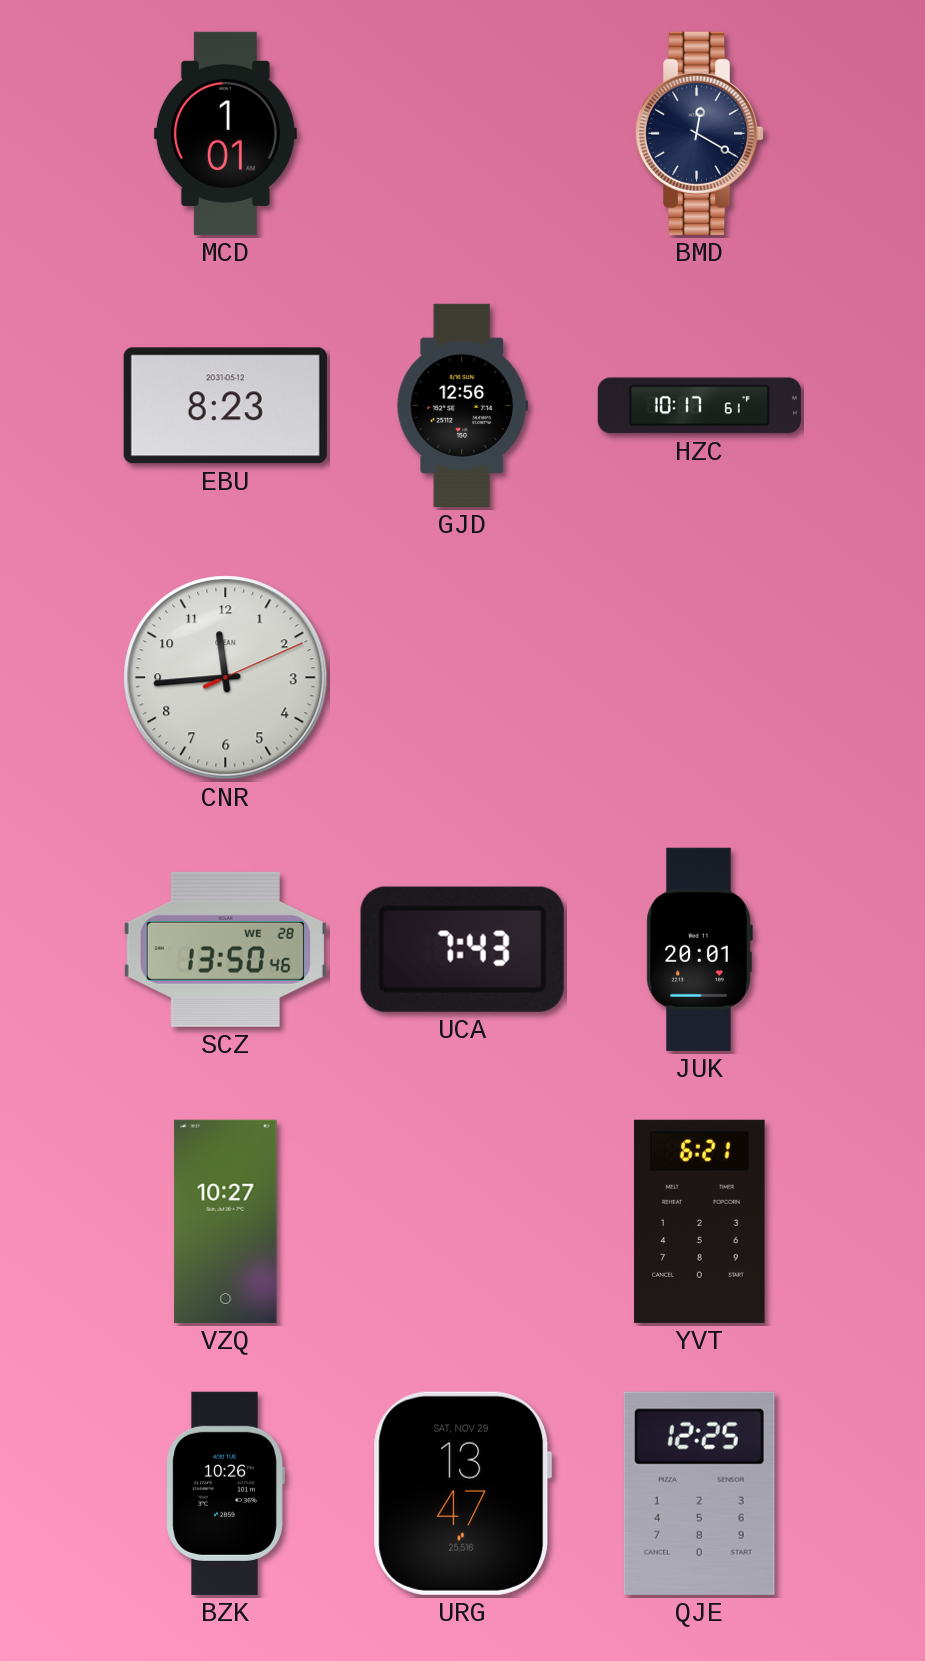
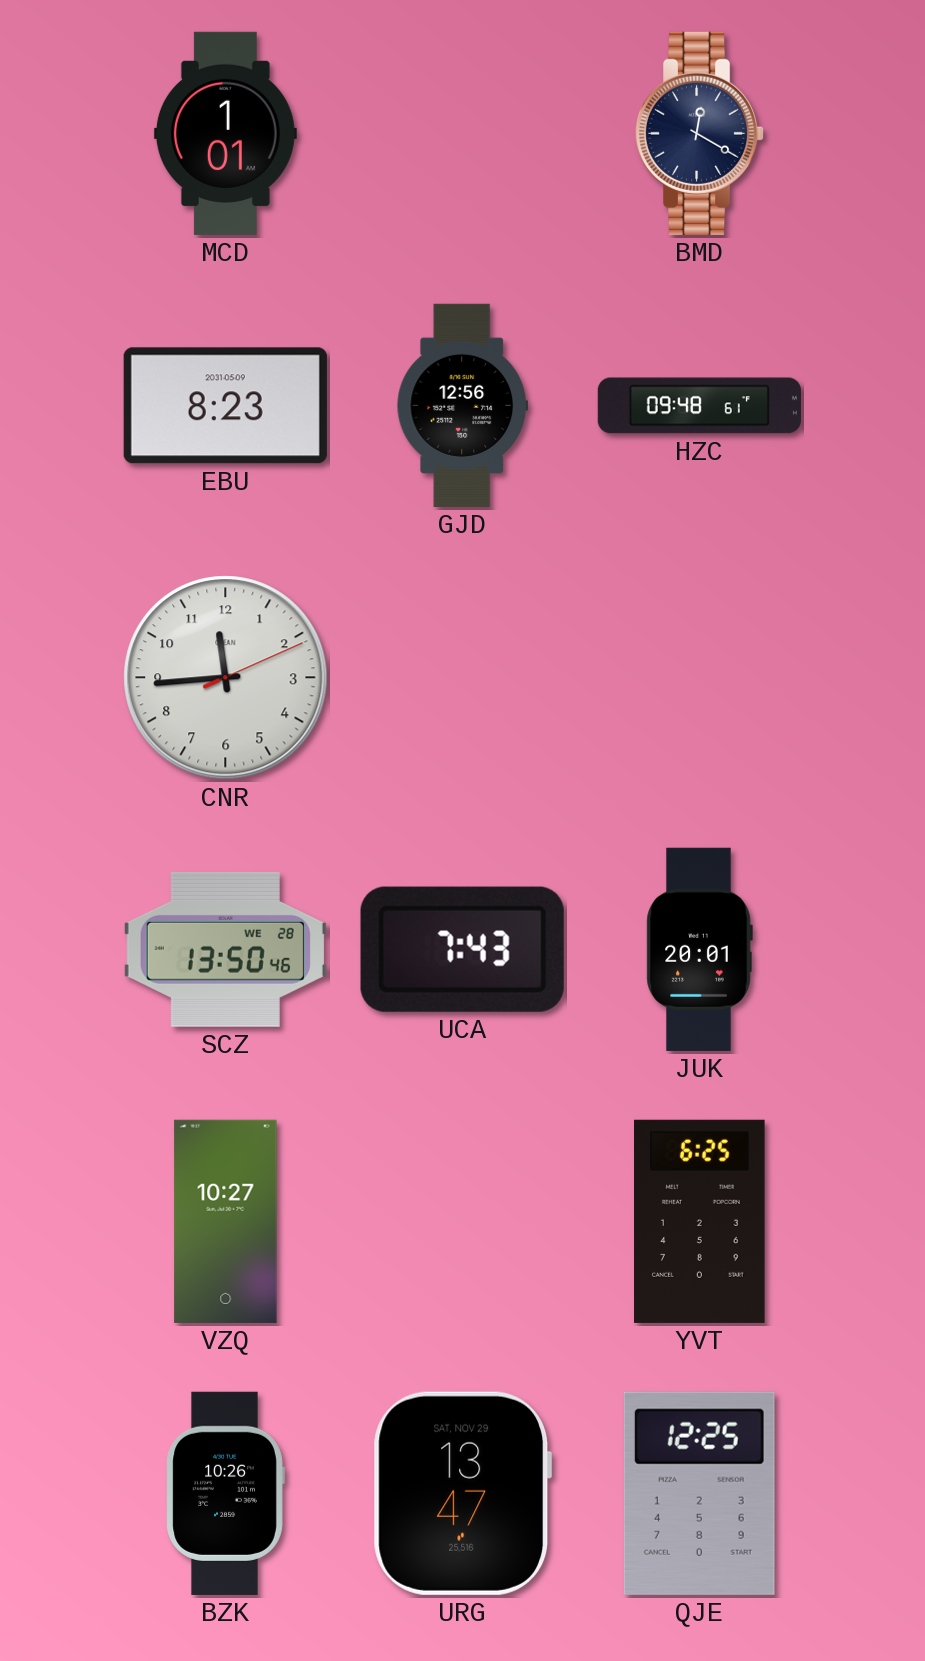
EBU date: 2031-05-12 -> 2031-05-09
HZC: 10:17 -> 09:48
YVT: 6:21 -> 6:25
